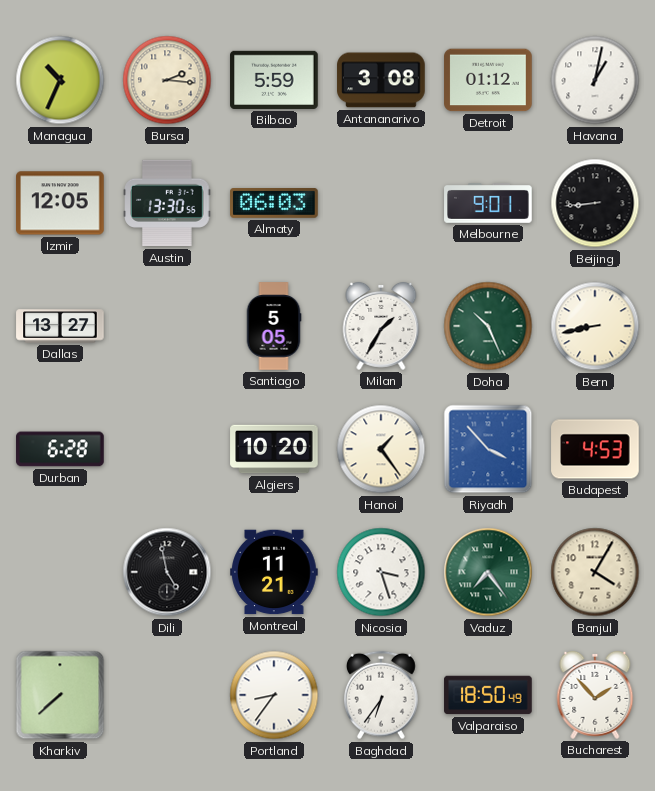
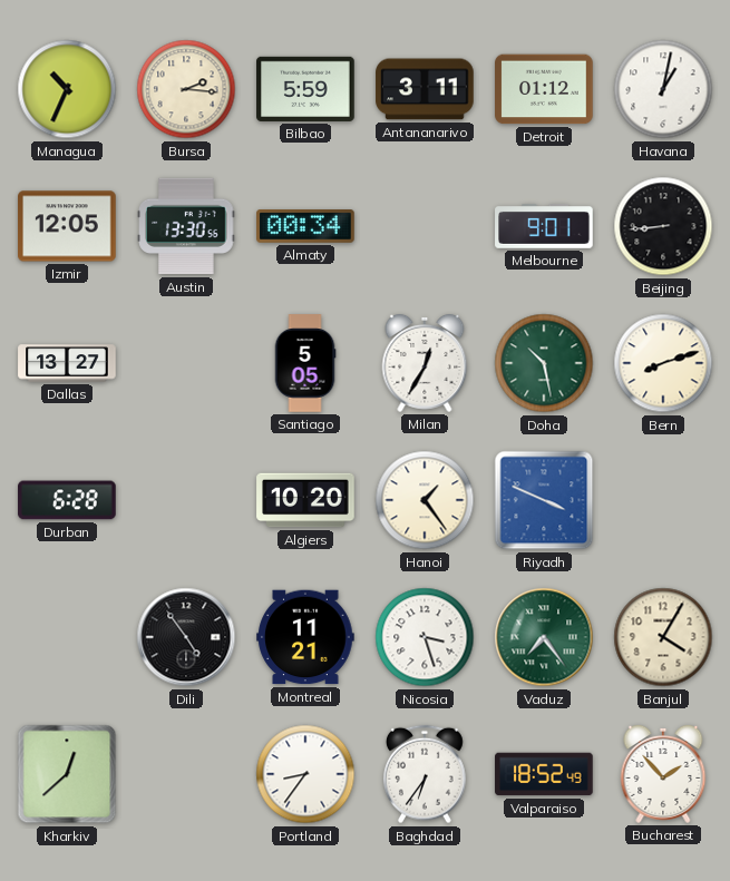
Antananarivo: 3:08 -> 3:11
Almaty: 06:03 -> 00:34
Milan: 1:35 -> 12:35
Doha: 10:26 -> 10:28
Bern: 8:43 -> 8:12
Riyadh: 3:53 -> 3:49
Budapest: 4:53 -> none
Dili: 4:58 -> 4:54
Kharkiv: 7:38 -> 12:38
Valparaiso: 18:50 -> 18:52
